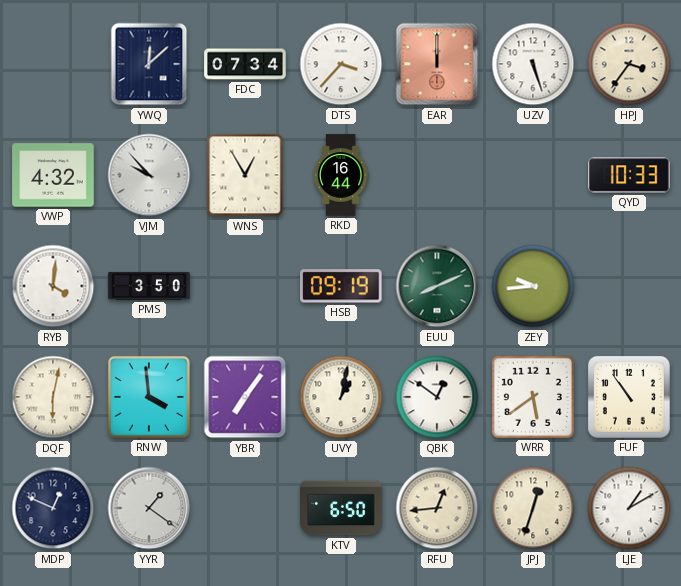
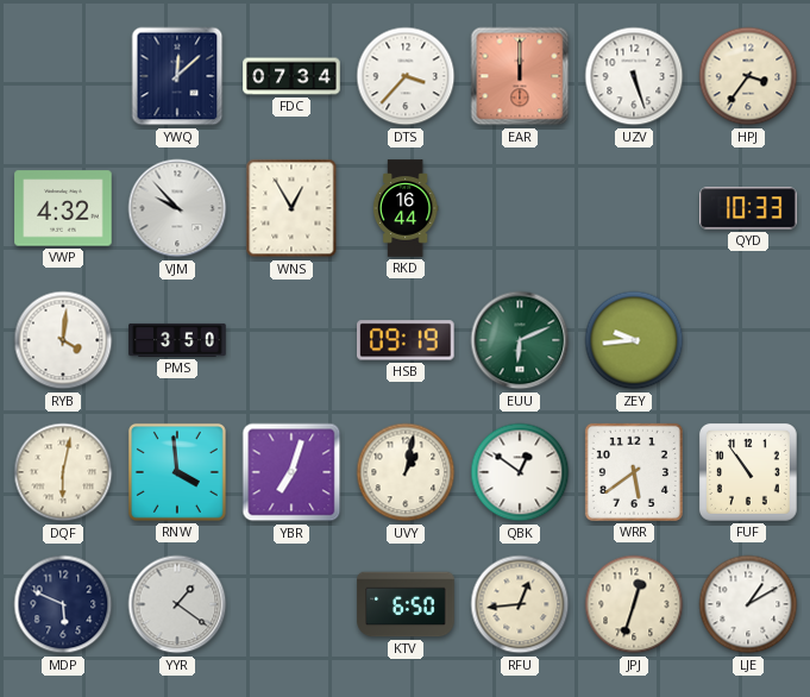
EUU: 8:11 -> 6:11
YBR: 7:06 -> 7:03
MDP: 12:49 -> 5:49
